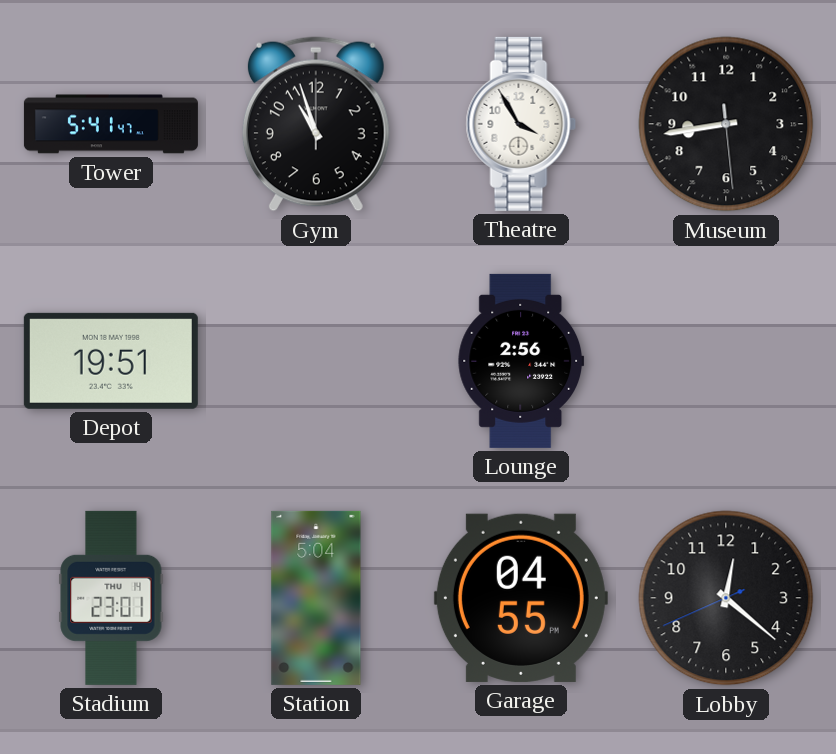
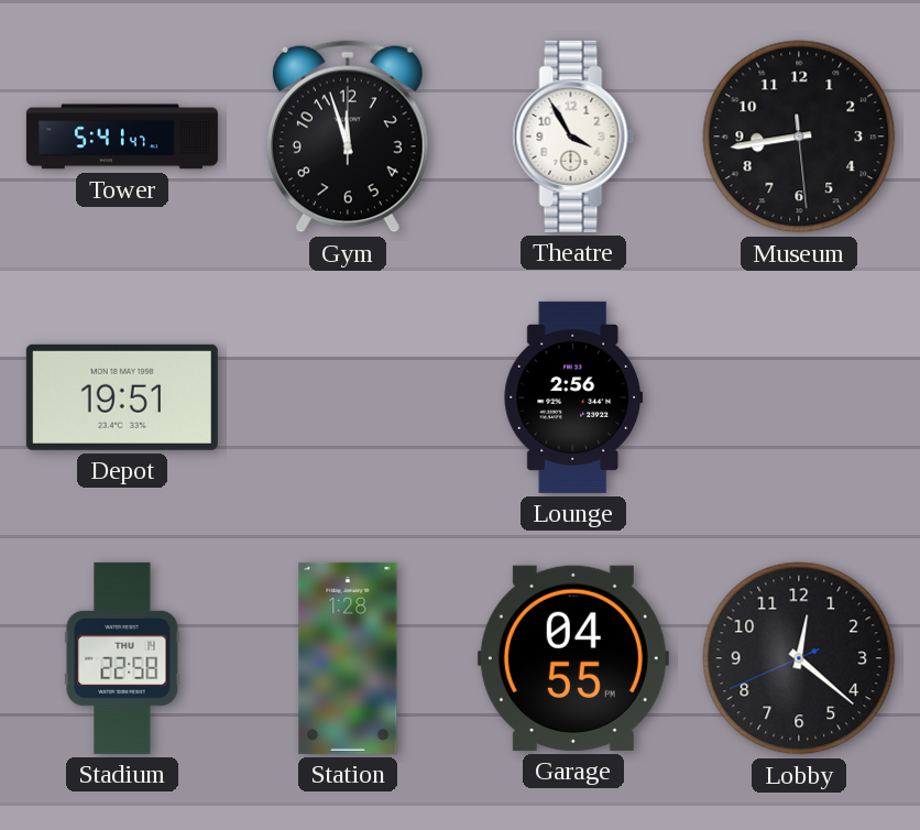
Gym: 10:57 -> 11:57
Stadium: 23:01 -> 22:58
Station: 5:04 -> 1:28
